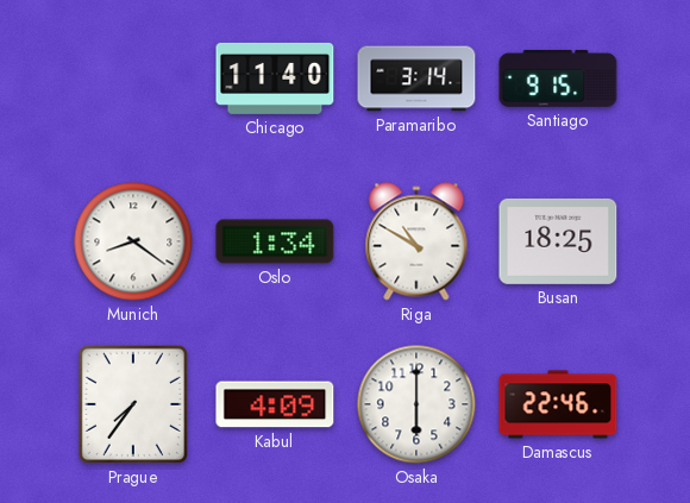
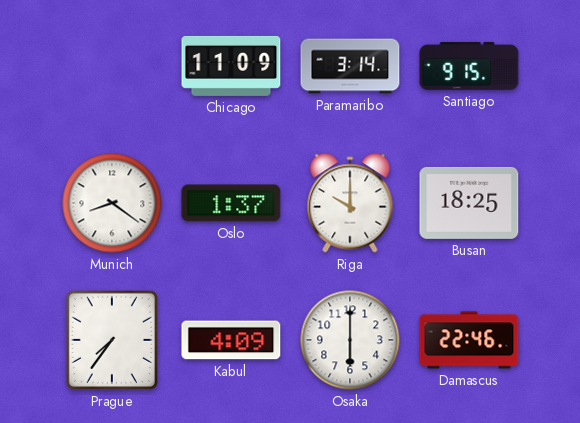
Chicago: 11:40 -> 11:09
Oslo: 1:34 -> 1:37
Riga: 10:50 -> 10:00
